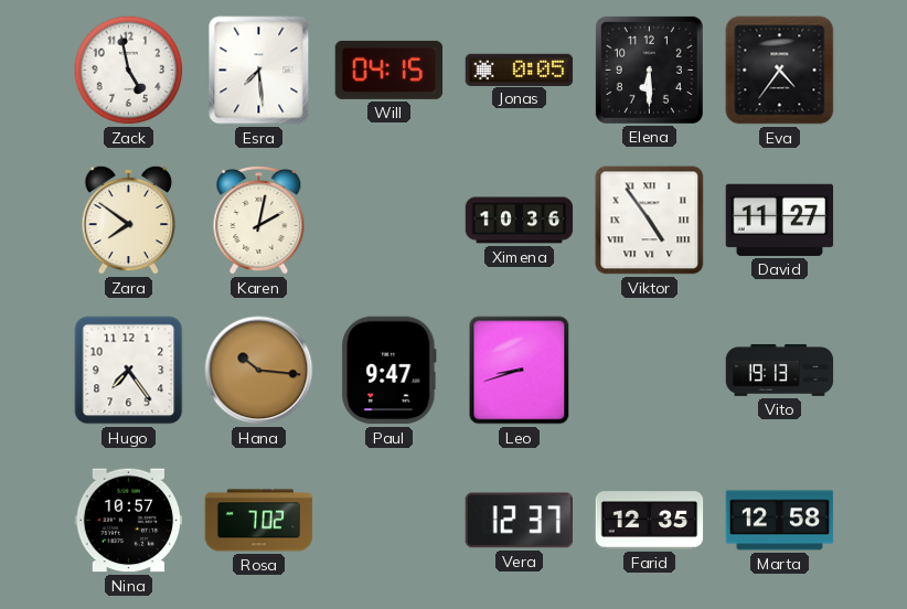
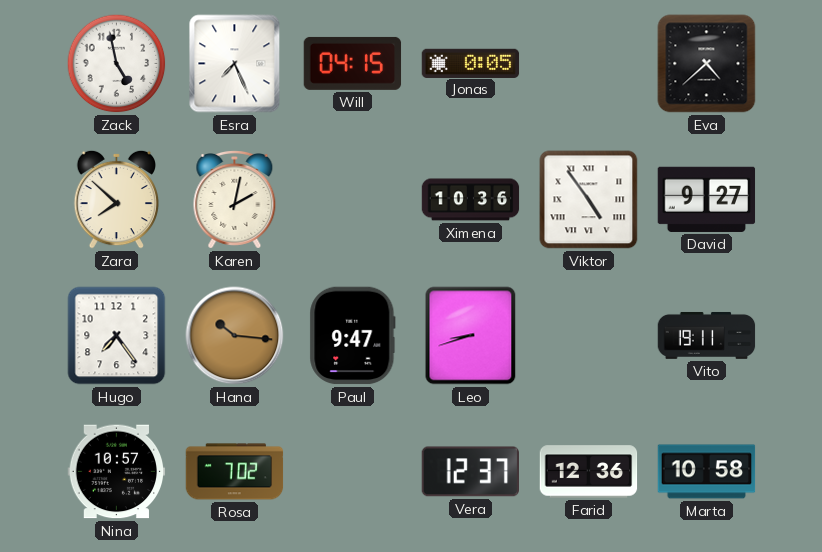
Esra: 7:29 -> 7:26
Elena: 6:30 -> none
Eva: 4:36 -> 4:38
Zara: 7:51 -> 7:52
David: 11:27 -> 9:27
Vito: 19:13 -> 19:11
Farid: 12:35 -> 12:36
Marta: 12:58 -> 10:58
